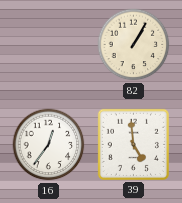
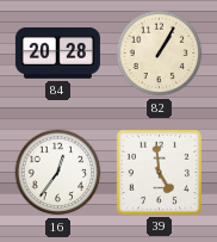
84: none -> 20:28
